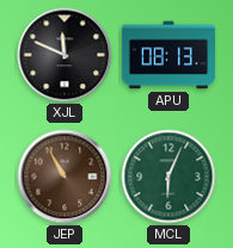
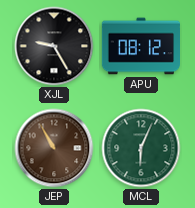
XJL: 11:49 -> 9:25
APU: 08:13 -> 08:12
